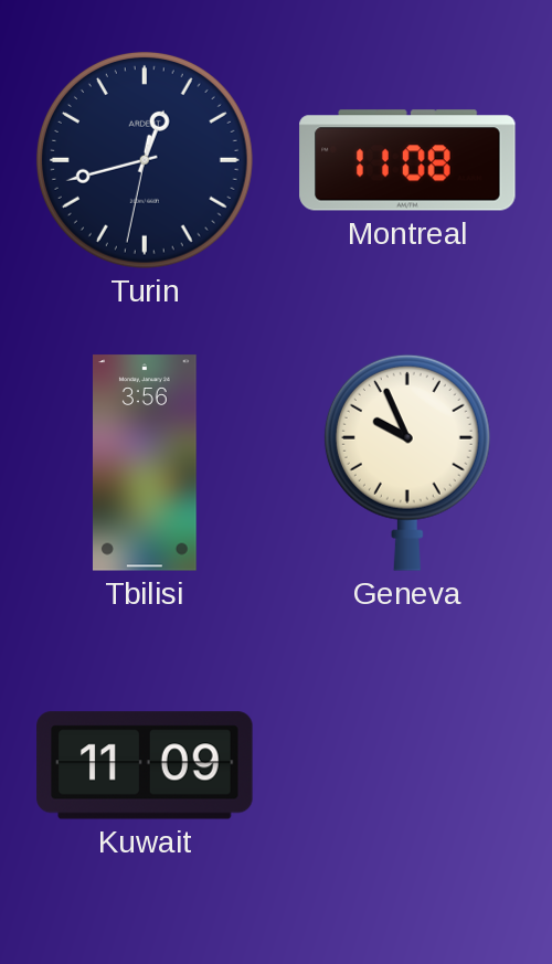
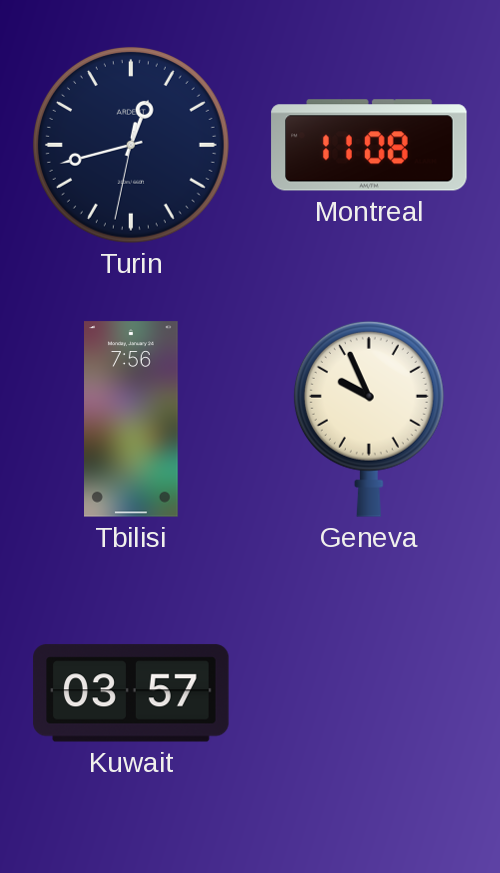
Tbilisi: 3:56 -> 7:56
Kuwait: 11:09 -> 03:57
